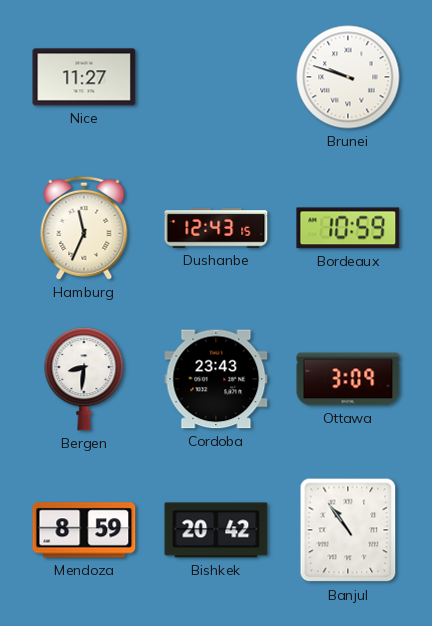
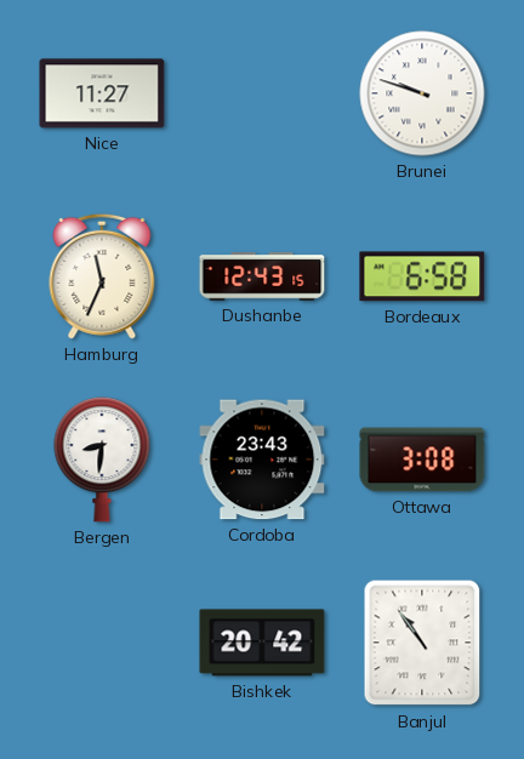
Bordeaux: 10:59 -> 6:58
Ottawa: 3:09 -> 3:08
Mendoza: 8:59 -> none
